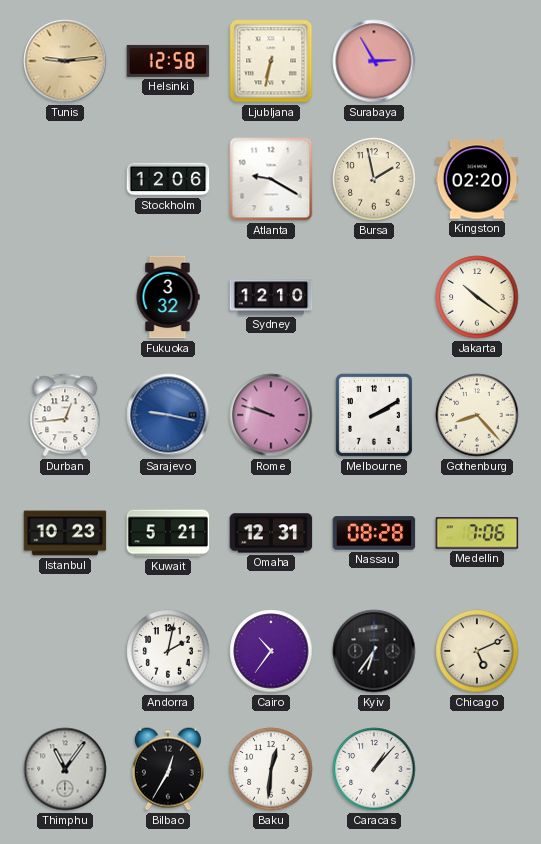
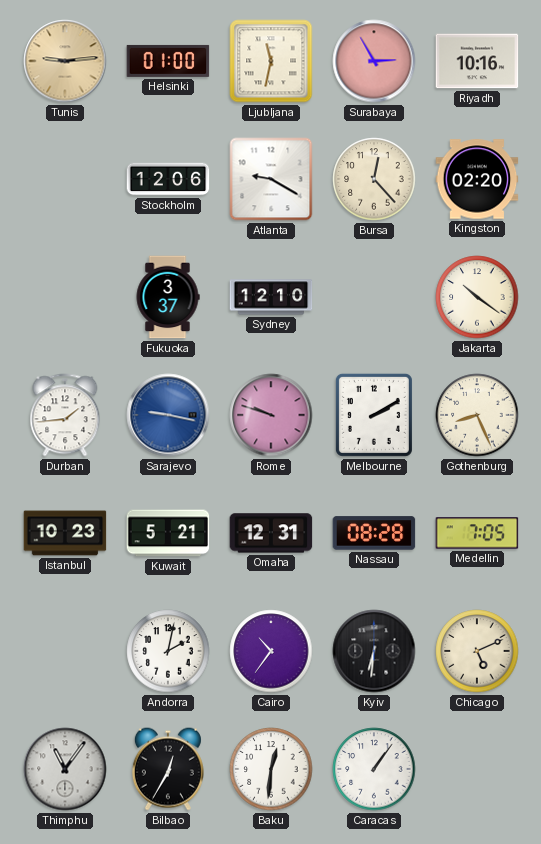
Helsinki: 12:58 -> 01:00
Ljubljana: 6:32 -> 11:32
Riyadh: none -> 10:16
Bursa: 1:58 -> 12:23
Fukuoka: 3:32 -> 3:37
Durban: 12:44 -> 1:44
Gothenburg: 8:23 -> 8:26
Medellin: 7:06 -> 7:05
Kyiv: 6:36 -> 6:31
Caracas: 1:07 -> 1:06
